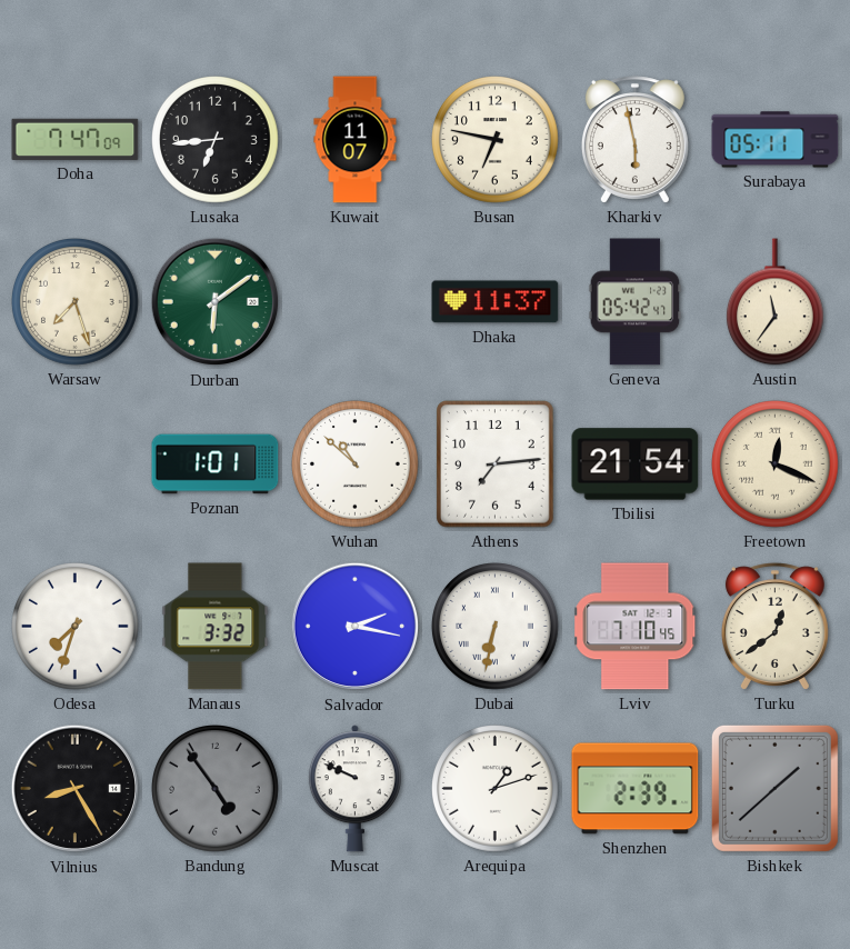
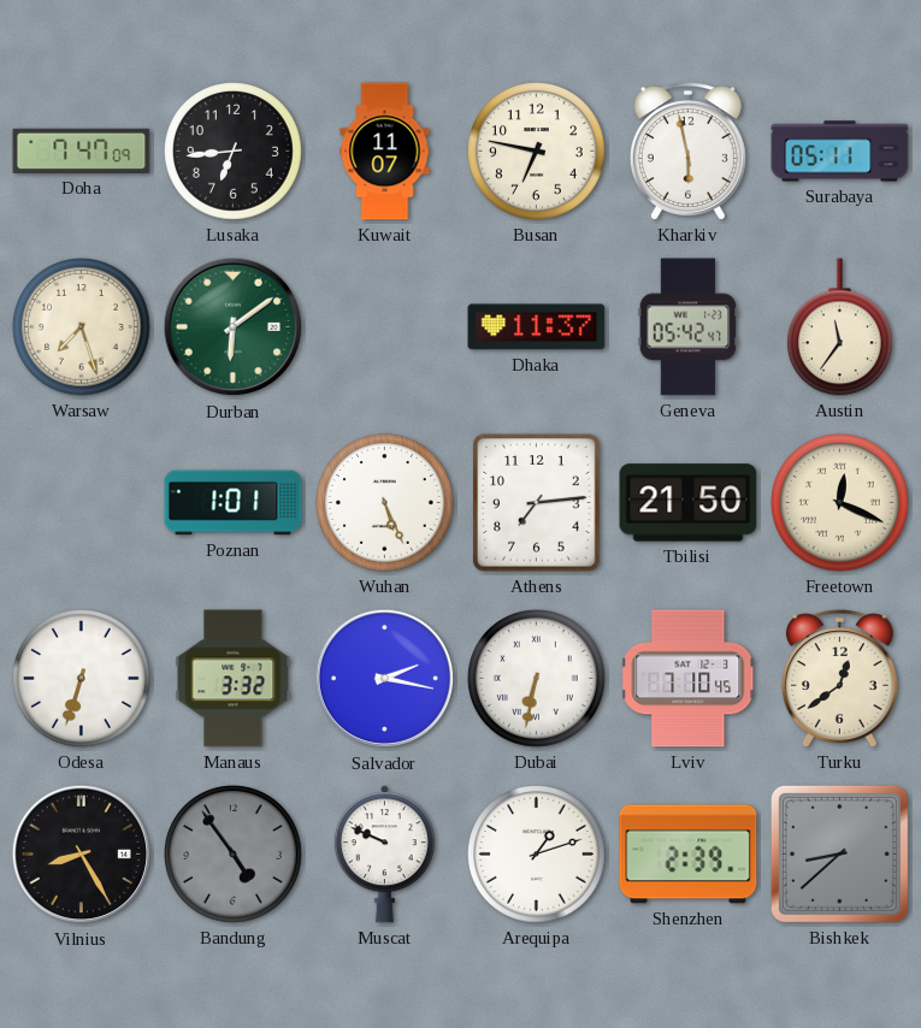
Wuhan: 10:52 -> 5:26
Tbilisi: 21:54 -> 21:50
Odesa: 7:33 -> 6:33
Bishkek: 1:38 -> 8:38
